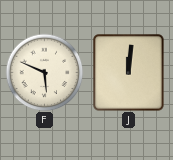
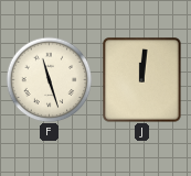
F: 5:49 -> 11:27
